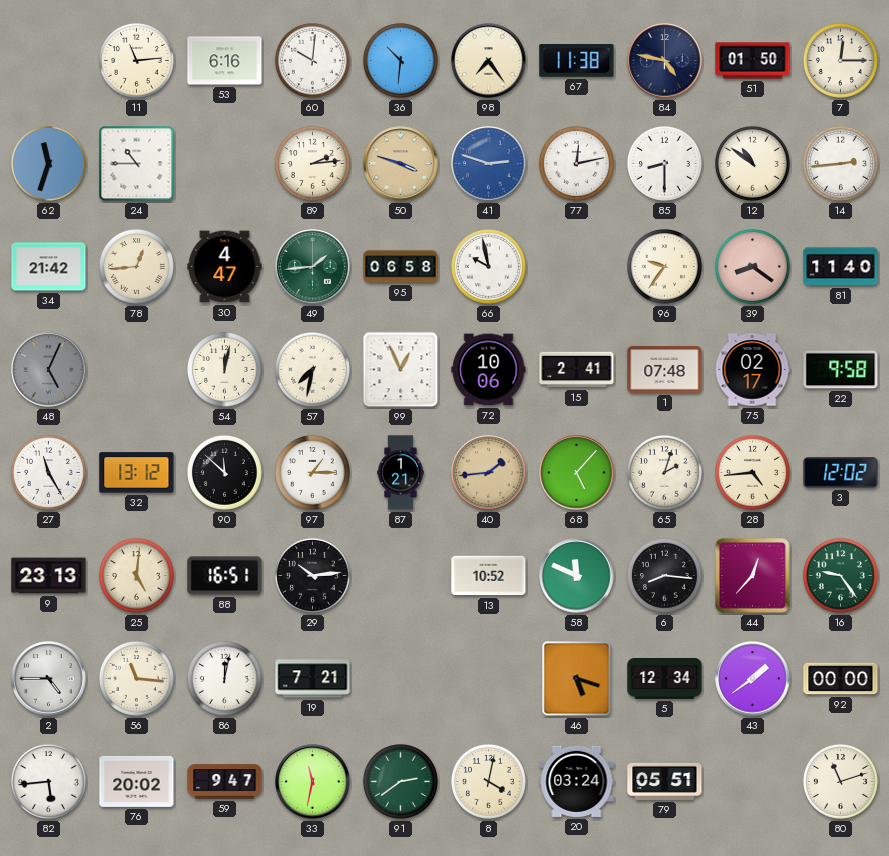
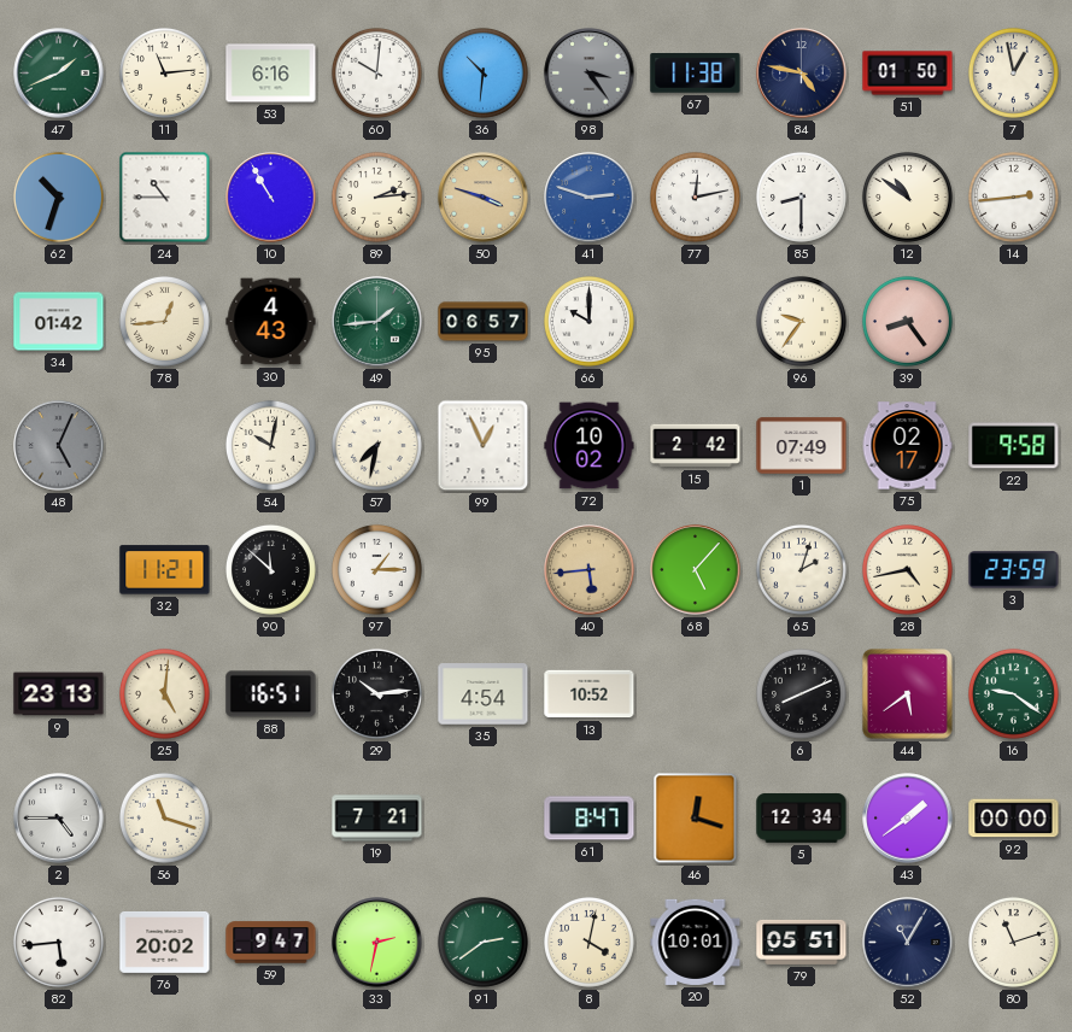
47: none -> 1:41
98: 7:24 -> 3:24
98 dial: cream -> grey
7: 12:15 -> 12:58
62: 11:33 -> 10:33
10: none -> 10:55
34: 21:42 -> 01:42
30: 4:47 -> 4:43
95: 06:58 -> 06:57
66: 9:58 -> 10:00
39: 8:21 -> 8:24
81: 11:40 -> none
54: 12:02 -> 10:02
72: 10:06 -> 10:02
15: 2:41 -> 2:42
1: 07:48 -> 07:49
27: 11:25 -> none
32: 13:12 -> 11:21
87: 1:21 -> none
40: 1:44 -> 5:44
28: 4:44 -> 4:43
3: 12:02 -> 23:59
35: none -> 4:54
58: 11:49 -> none
6: 8:16 -> 8:11
44: 12:37 -> 5:39
16: 9:24 -> 9:21
56: 11:16 -> 11:18
86: 12:02 -> none
61: none -> 8:47
46: 5:18 -> 12:18
33: 11:32 -> 2:32
20: 03:24 -> 10:01
52: none -> 11:05
